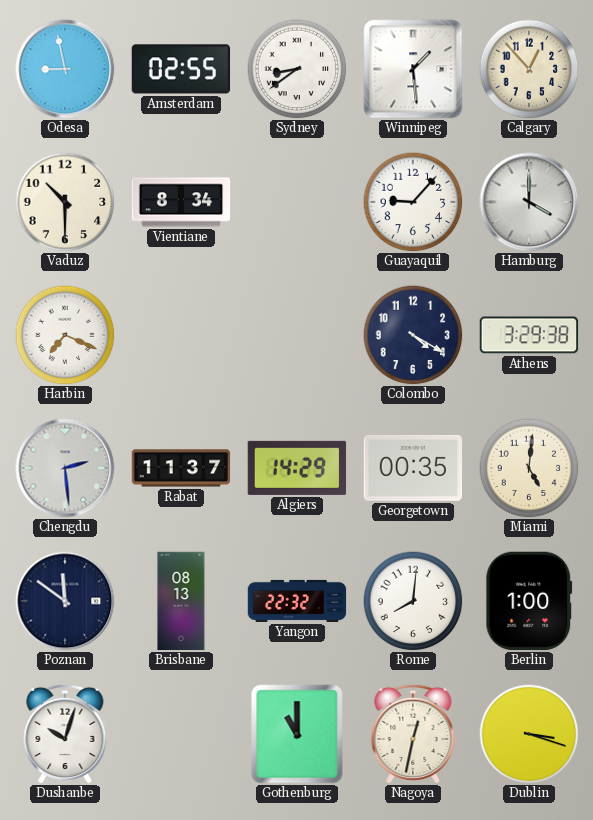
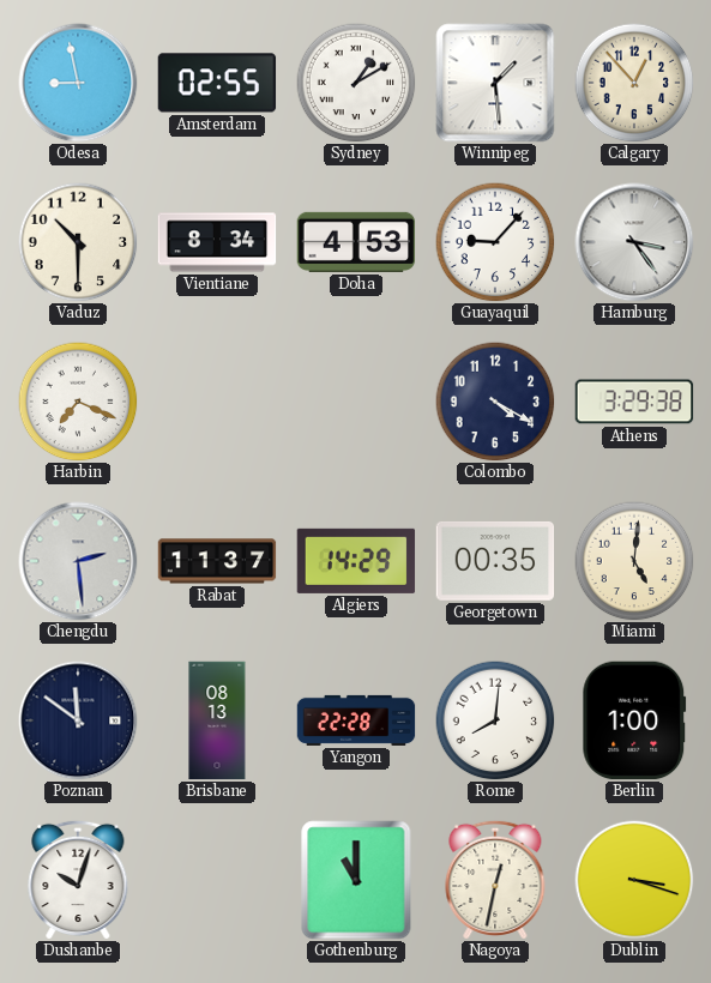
Sydney: 8:39 -> 1:10
Doha: none -> 4:53
Hamburg: 4:00 -> 3:24
Yangon: 22:32 -> 22:28
